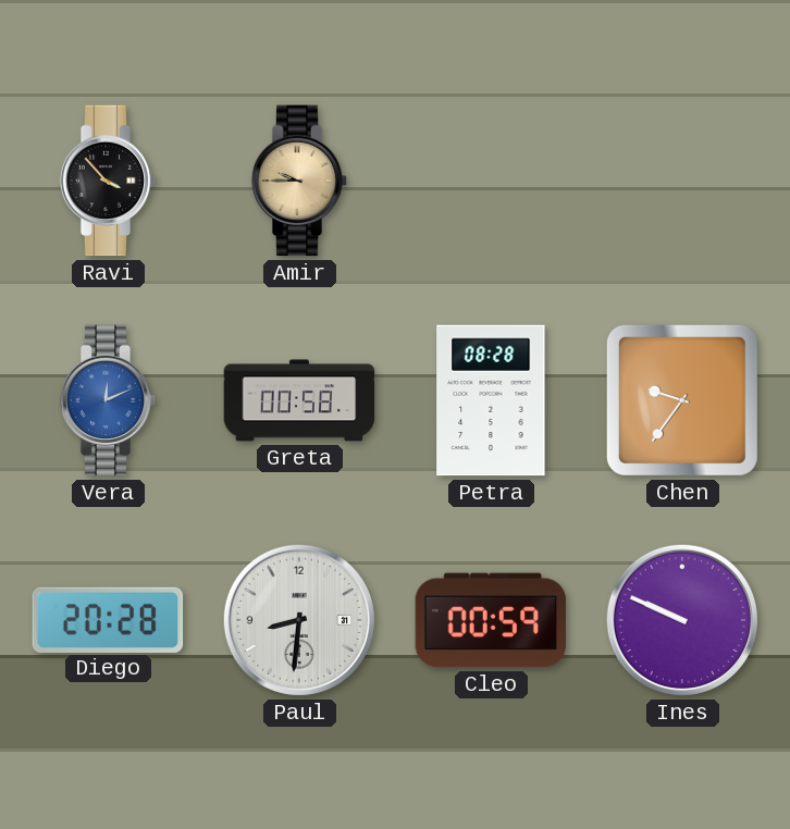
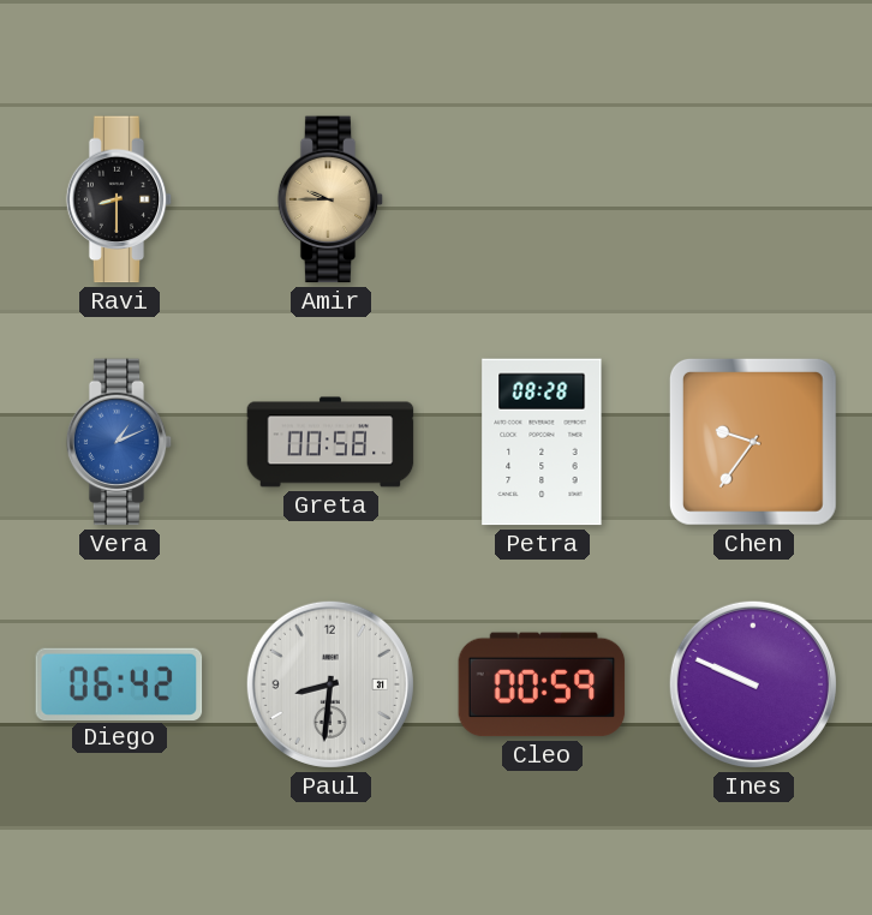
Ravi: 3:53 -> 8:30
Vera: 12:11 -> 1:11
Diego: 20:28 -> 06:42
